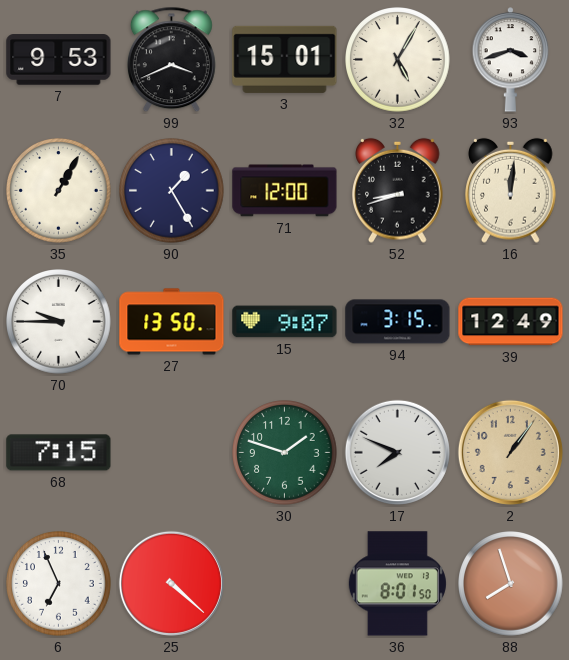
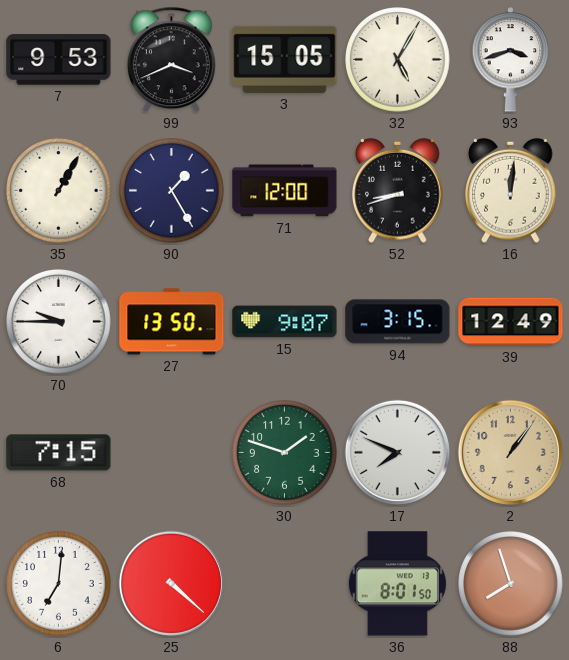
3: 15:01 -> 15:05
6: 6:56 -> 7:01
